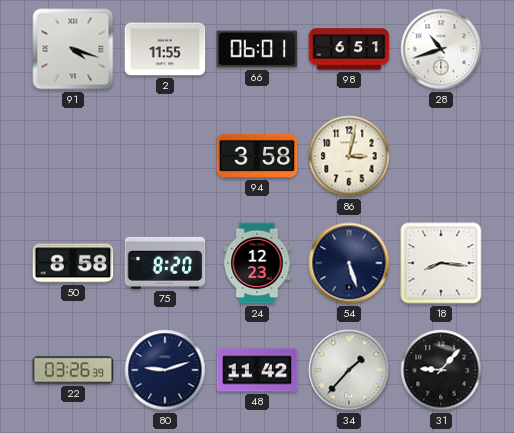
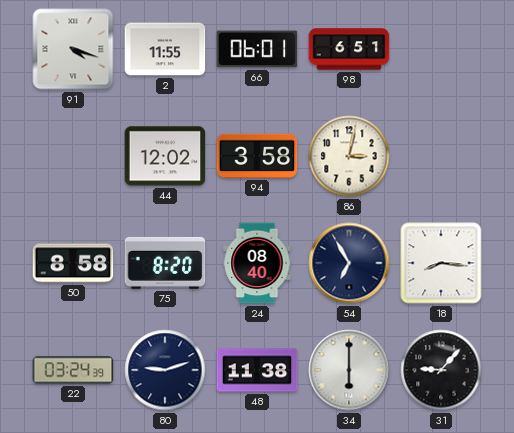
28: 10:42 -> none
44: none -> 12:02
24: 12:23 -> 08:40
54: 5:27 -> 6:55
22: 03:26 -> 03:24
48: 11:42 -> 11:38
34: 1:37 -> 6:00
